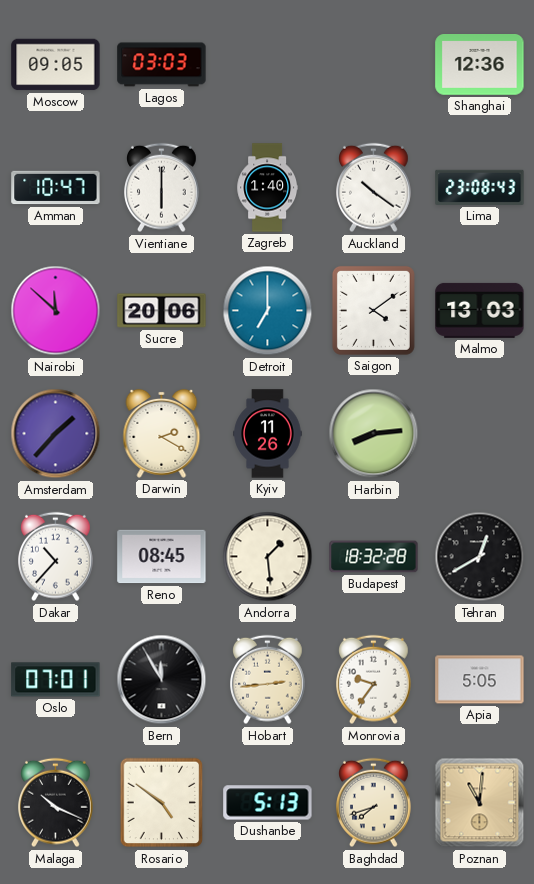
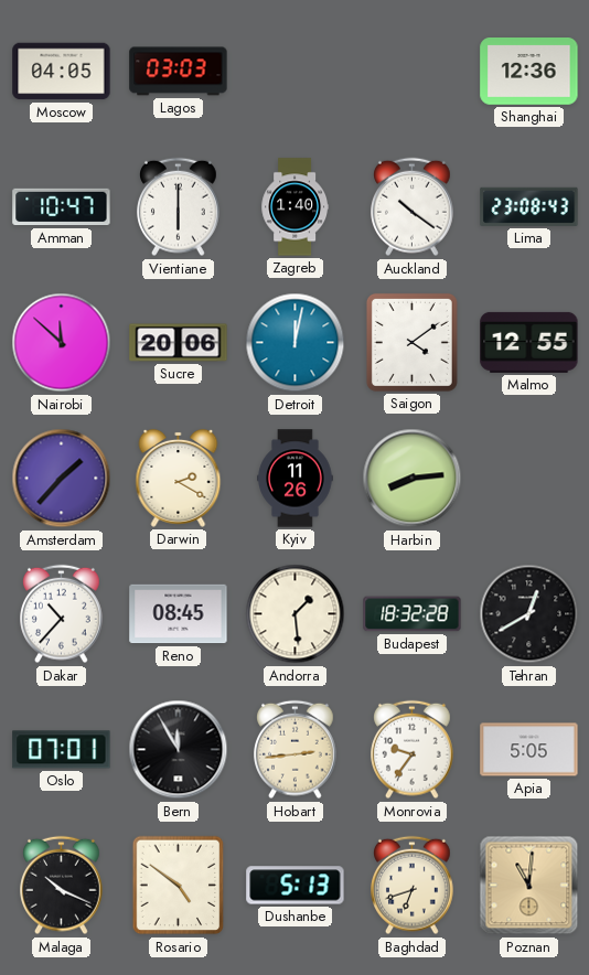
Moscow: 09:05 -> 04:05
Detroit: 7:00 -> 12:02
Malmo: 13:03 -> 12:55
Baghdad: 7:42 -> 6:42
